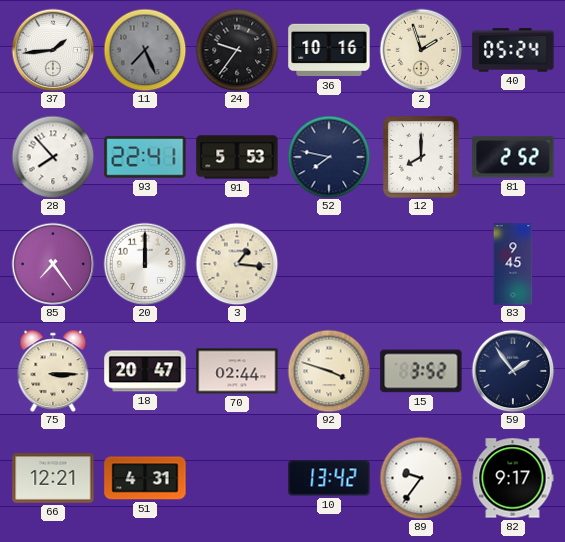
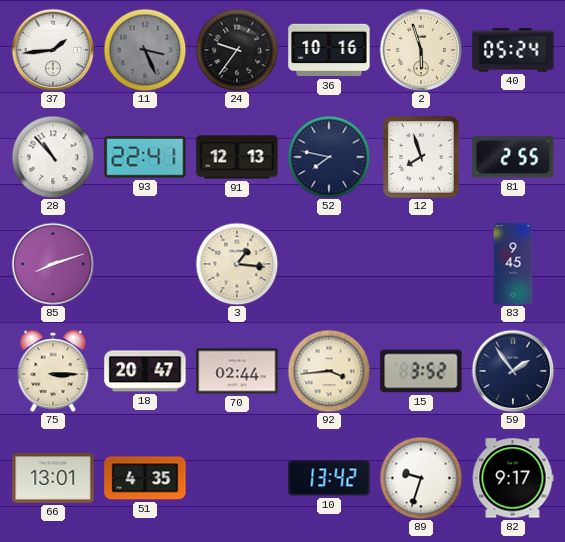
11: 7:26 -> 3:26
2: 1:57 -> 5:57
28: 7:53 -> 10:53
91: 5:53 -> 12:13
12: 8:00 -> 7:57
81: 2:52 -> 2:55
85: 7:24 -> 8:12
20: 12:00 -> none
92: 3:48 -> 3:44
66: 12:21 -> 13:01
51: 4:31 -> 4:35
89: 9:36 -> 9:33
